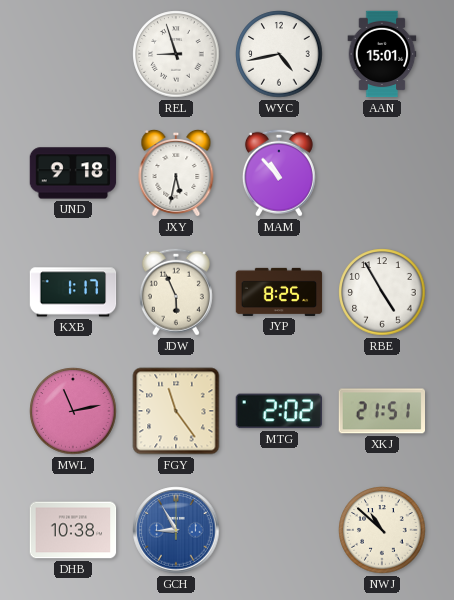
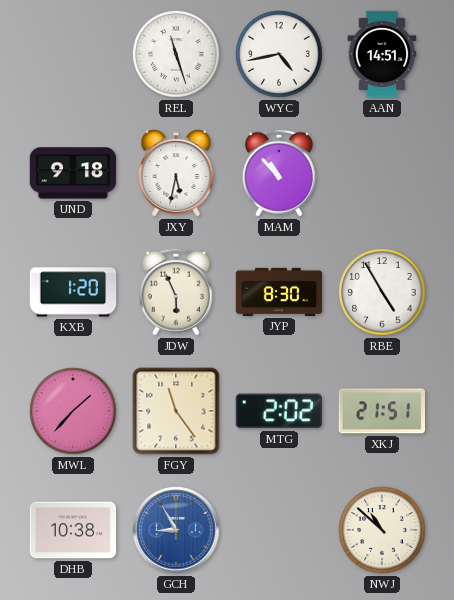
REL: 8:57 -> 11:27
AAN: 15:01 -> 14:51
KXB: 1:17 -> 1:20
JYP: 8:25 -> 8:30
MWL: 11:13 -> 1:37
